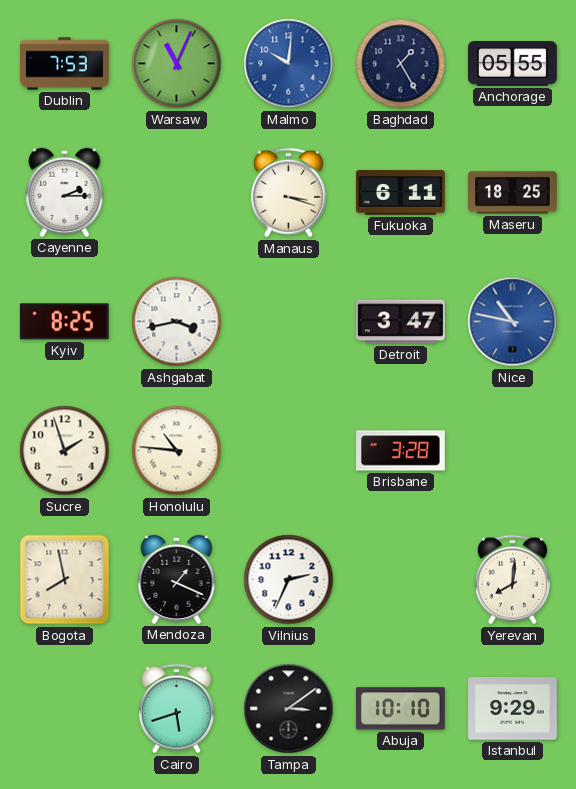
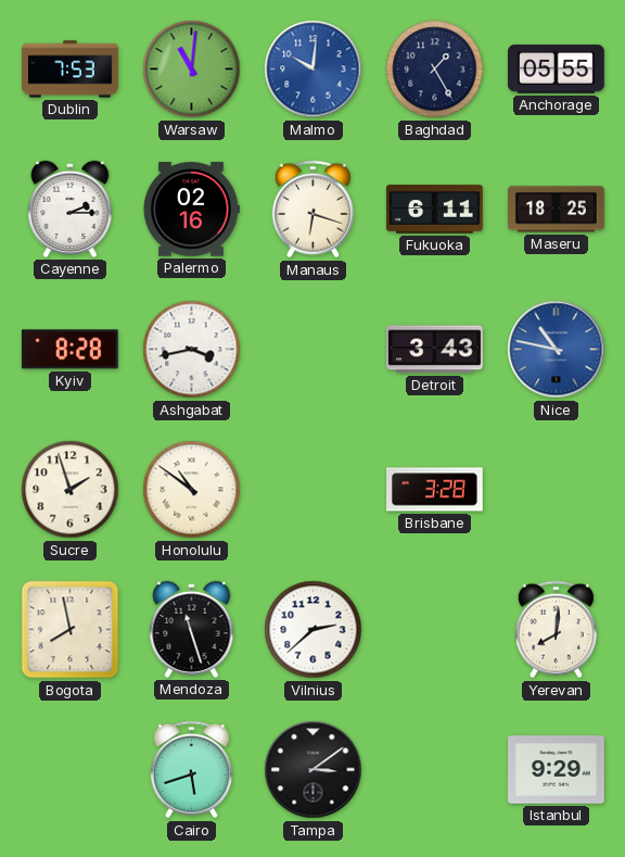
Warsaw: 11:04 -> 11:01
Palermo: none -> 02:16
Manaus: 3:18 -> 6:18
Kyiv: 8:25 -> 8:28
Detroit: 3:47 -> 3:43
Honolulu: 10:46 -> 10:51
Mendoza: 1:19 -> 11:27
Vilnius: 2:34 -> 2:38
Abuja: 10:10 -> none
